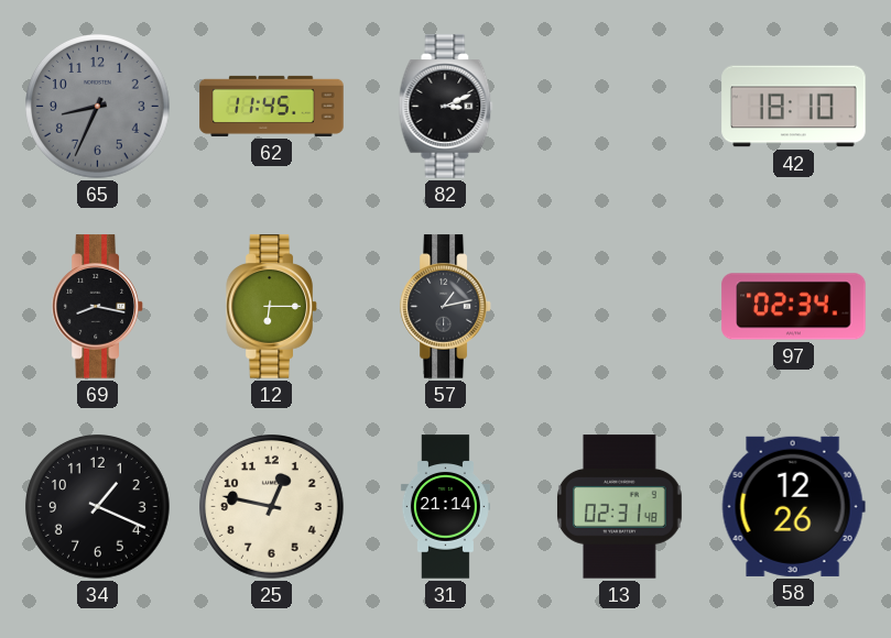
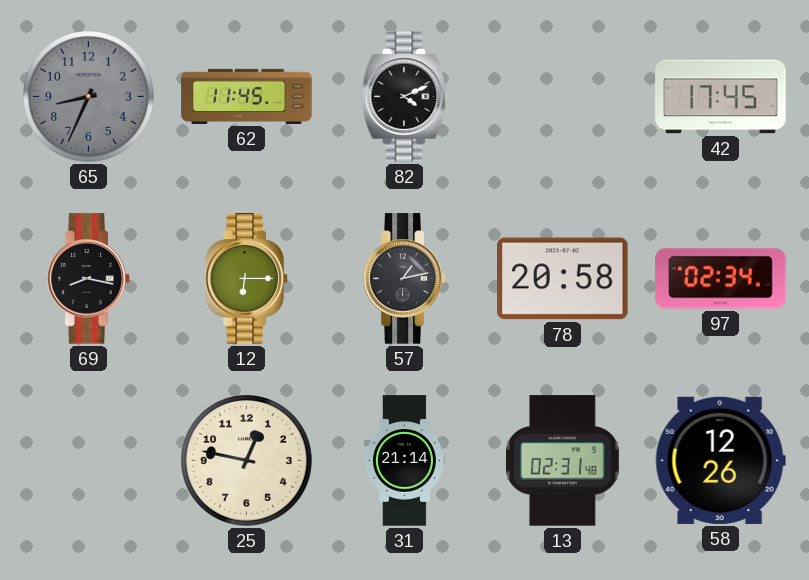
82: 3:11 -> 4:11
42: 18:10 -> 17:45
78: none -> 20:58
34: 1:19 -> none
